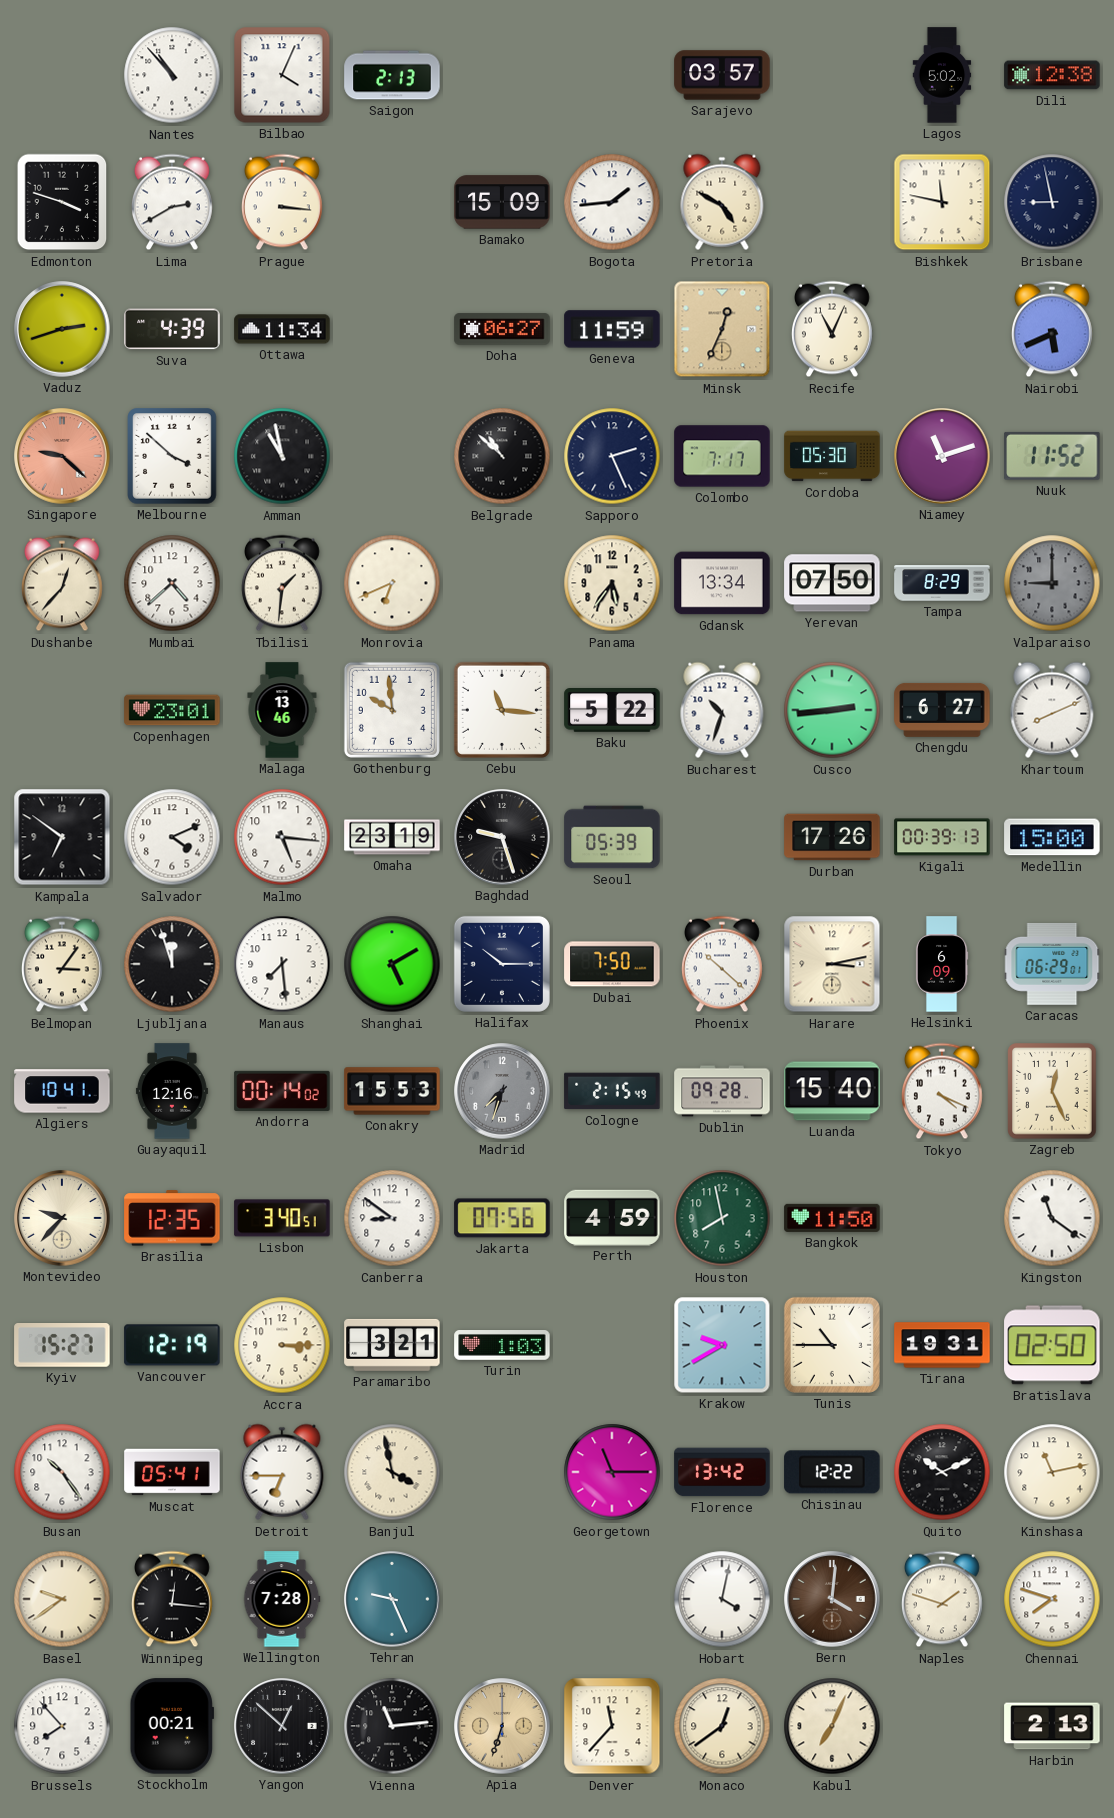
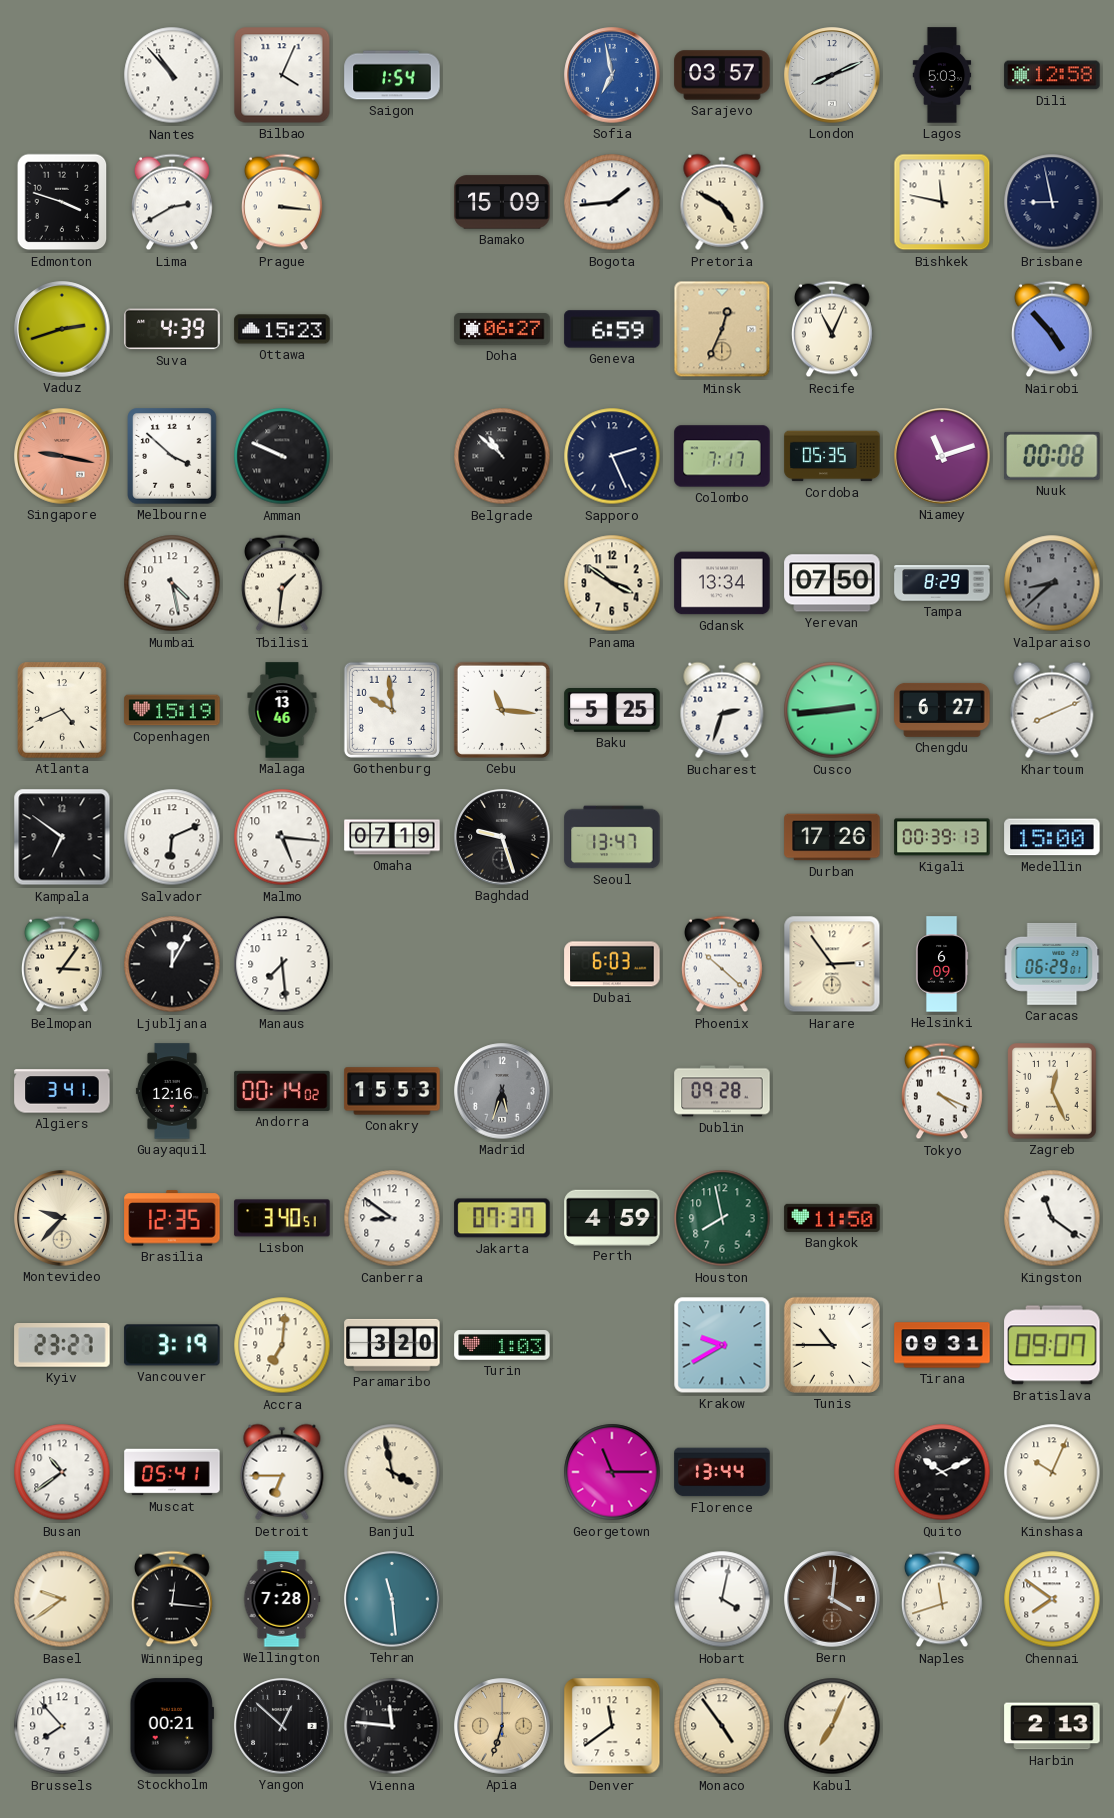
Saigon: 2:13 -> 1:54
Sofia: none -> 6:58
London: none -> 8:11
Lagos: 5:02 -> 5:03
Dili: 12:38 -> 12:58
Ottawa: 11:34 -> 15:23
Geneva: 11:59 -> 6:59
Nairobi: 5:41 -> 4:53
Singapore: 9:22 -> 9:17
Amman: 10:58 -> 9:49
Cordoba: 05:30 -> 05:35
Nuuk: 11:52 -> 00:08
Dushanbe: 12:37 -> none
Mumbai: 4:38 -> 4:28
Monrovia: 6:41 -> none
Panama: 5:36 -> 3:51
Valparaiso: 9:00 -> 8:38
Atlanta: none -> 4:41
Copenhagen: 23:01 -> 15:19
Baku: 5:22 -> 5:25
Bucharest: 10:33 -> 2:33
Salvador: 4:11 -> 6:11
Omaha: 23:19 -> 07:19
Seoul: 05:39 -> 13:47
Ljubljana: 11:57 -> 12:05
Shanghai: 5:10 -> none
Halifax: 10:15 -> none
Dubai: 7:50 -> 6:03
Harare: 3:13 -> 2:54
Algiers: 10:41 -> 3:41
Madrid: 7:33 -> 5:33
Cologne: 2:15 -> none
Luanda: 15:40 -> none
Jakarta: 07:56 -> 07:37
Kyiv: 15:27 -> 23:27
Vancouver: 12:19 -> 3:19
Accra: 3:15 -> 7:01
Paramaribo: 3:21 -> 3:20
Tirana: 19:31 -> 09:31
Bratislava: 02:50 -> 09:07
Busan: 10:24 -> 10:39
Florence: 13:42 -> 13:44
Chisinau: 12:22 -> none
Kinshasa: 11:13 -> 10:04
Tehran: 9:26 -> 11:29
Naples: 1:48 -> 11:42
Chennai: 7:48 -> 7:51
Vienna: 11:14 -> 11:46
Denver: 11:37 -> 11:39
Monaco: 12:39 -> 4:54
